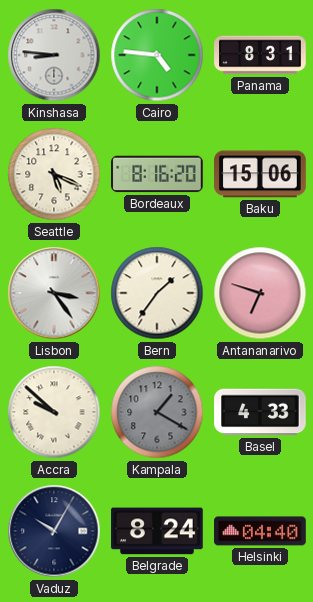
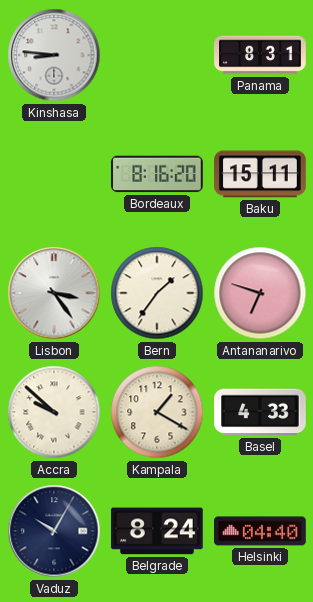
Cairo: 4:46 -> none
Seattle: 5:19 -> none
Baku: 15:06 -> 15:11
Kampala dial: grey -> cream
